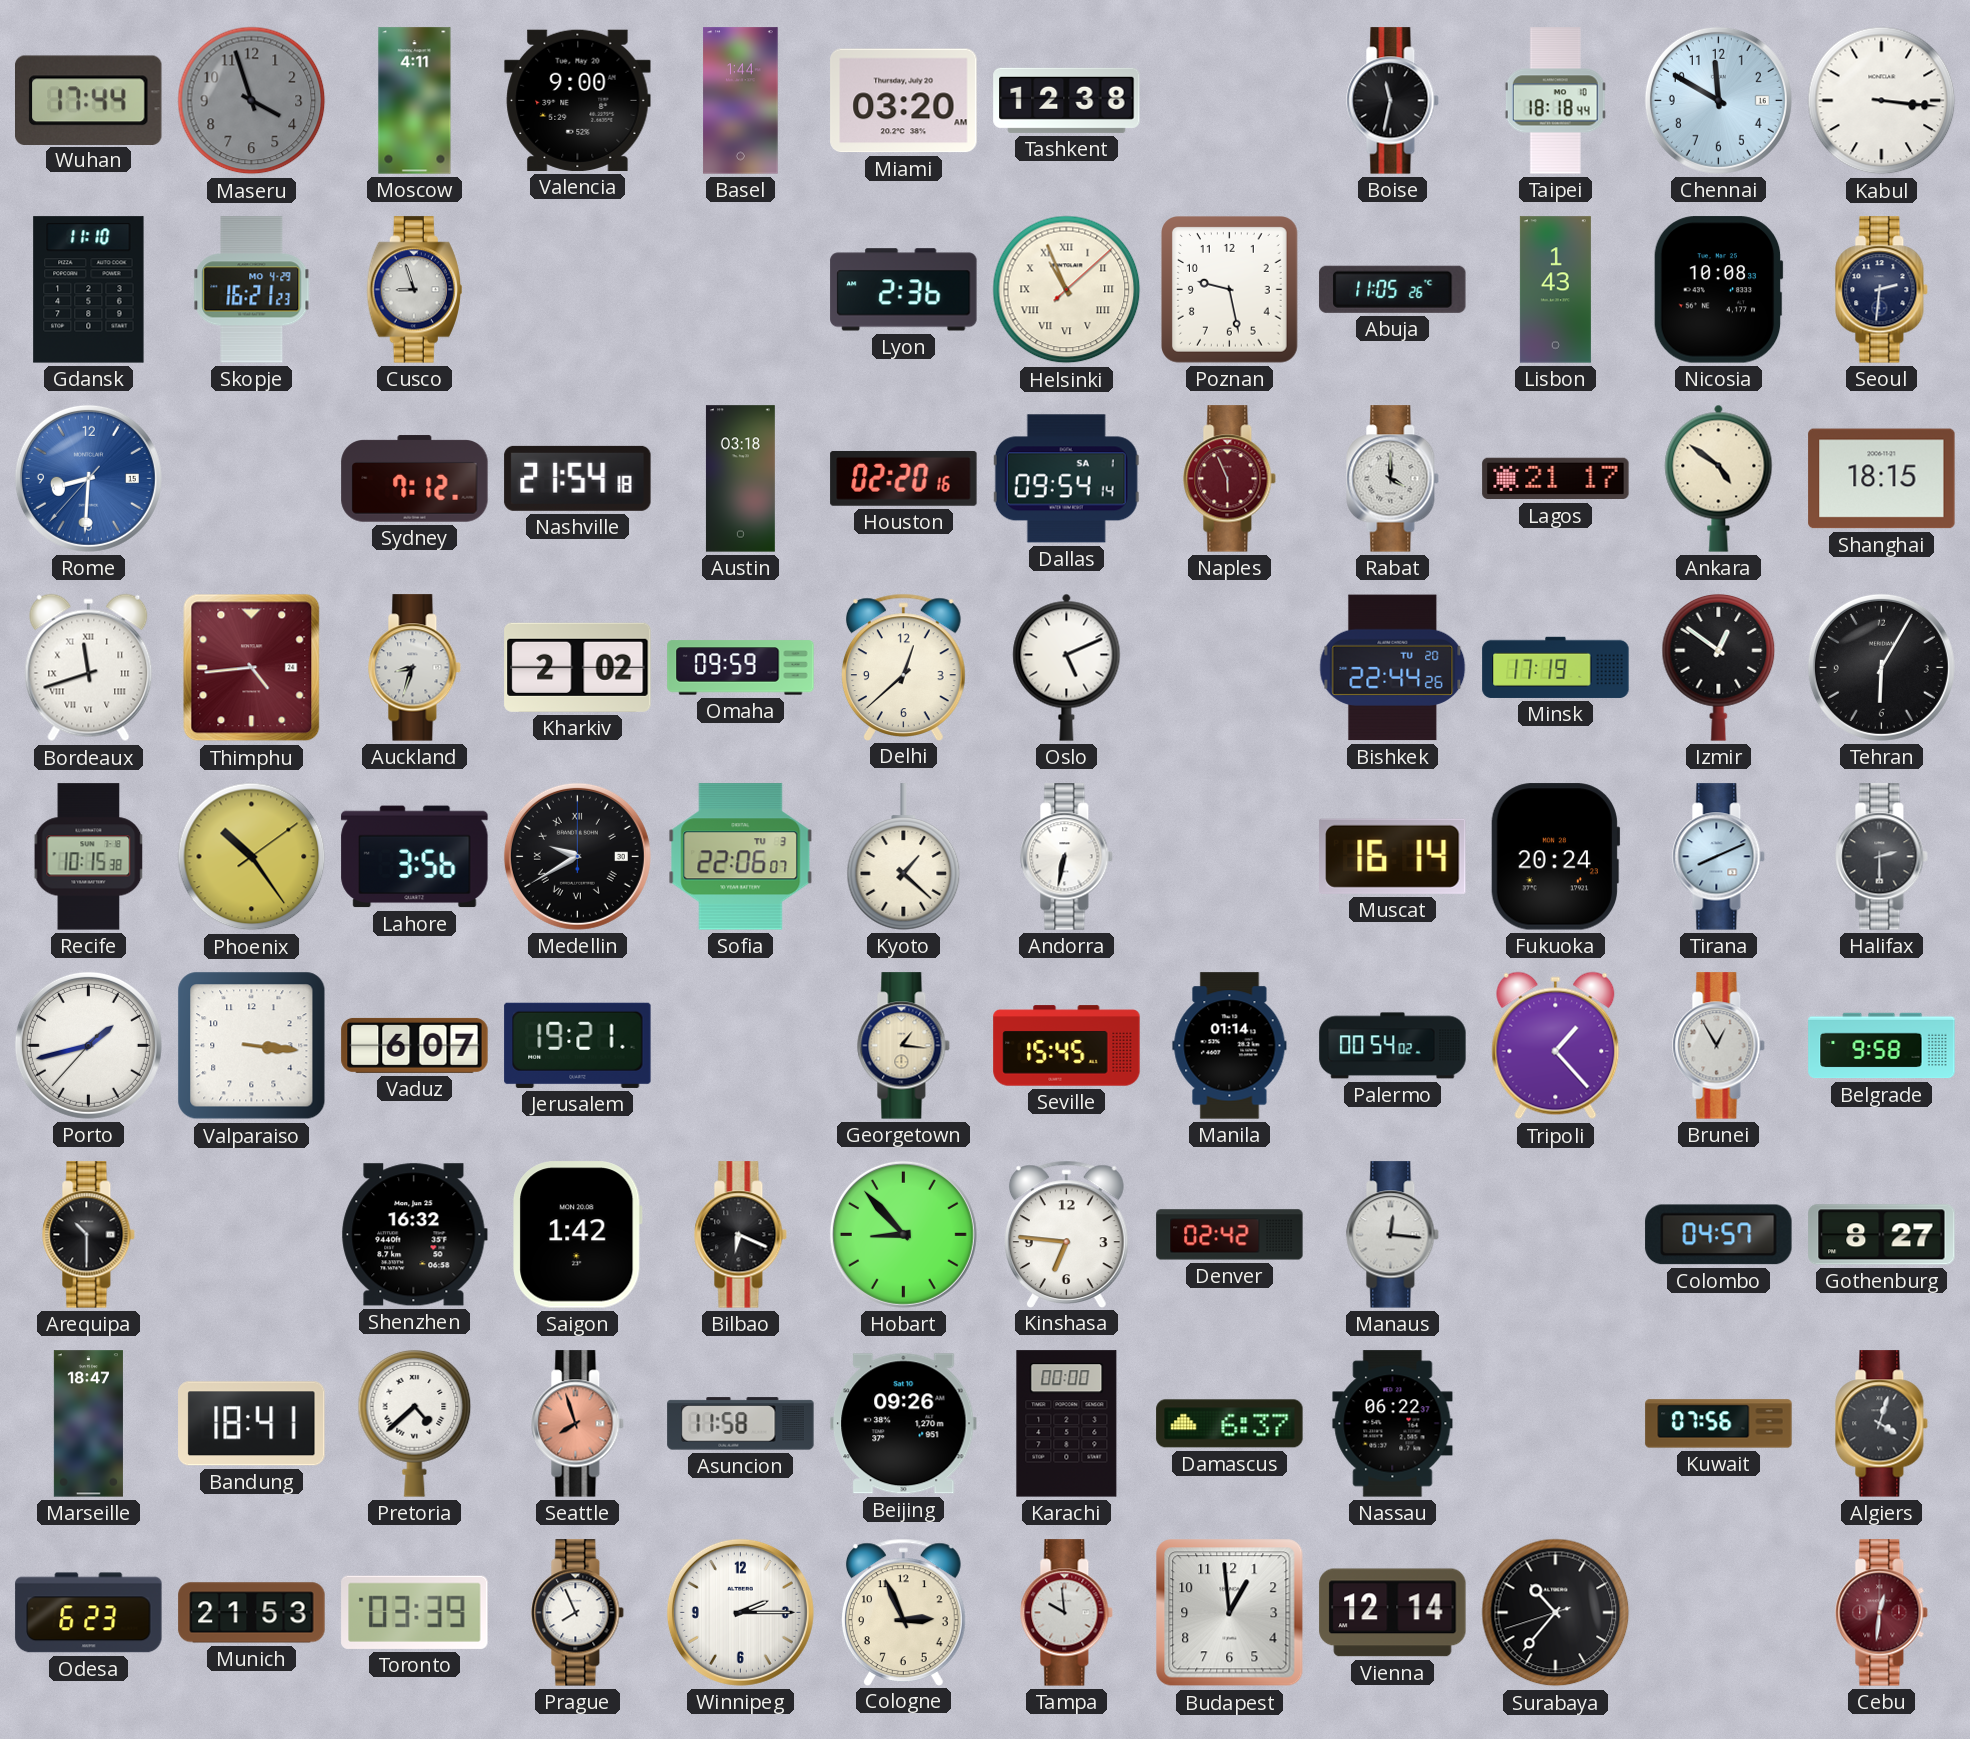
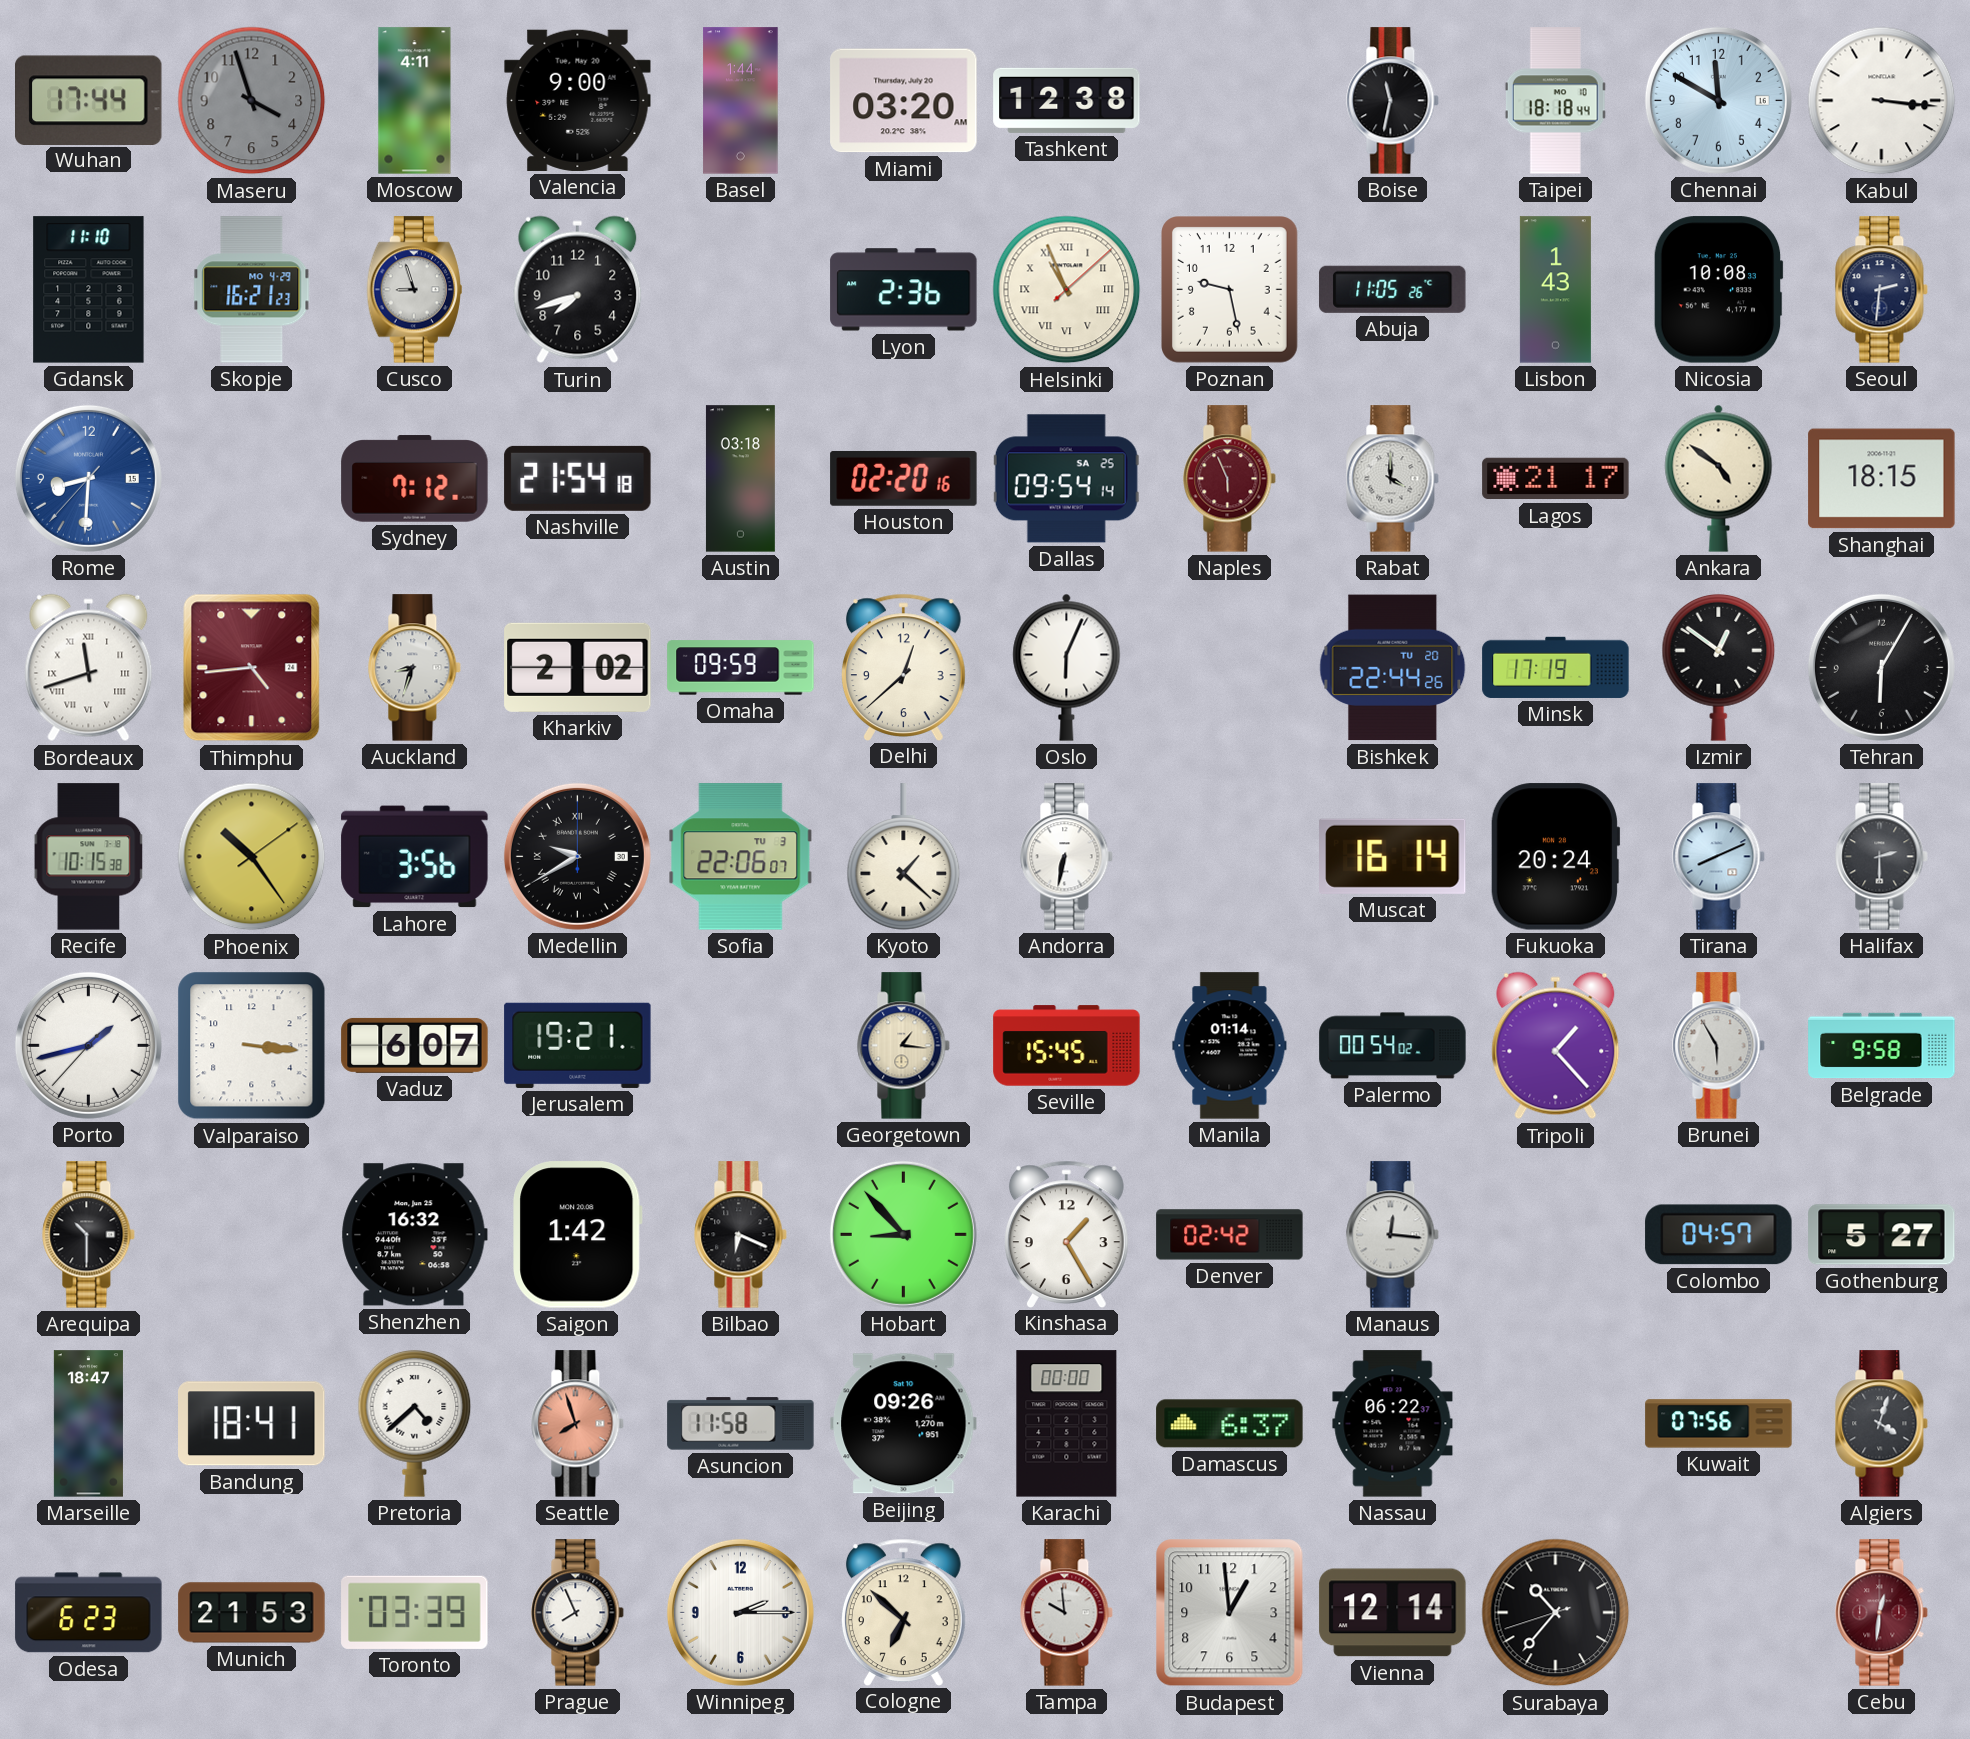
Turin: none -> 7:42
Dallas date: SA 1 -> SA 25
Oslo: 5:11 -> 6:04
Brunei: 12:55 -> 5:55
Kinshasa: 6:46 -> 1:25
Gothenburg: 8:27 -> 5:27
Cologne: 2:56 -> 6:52
